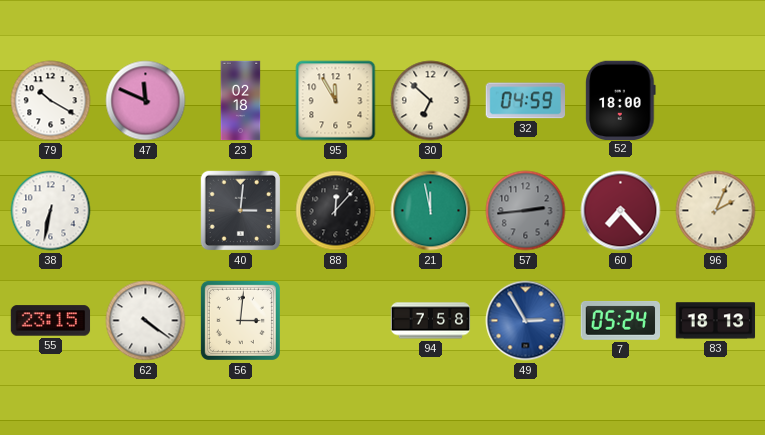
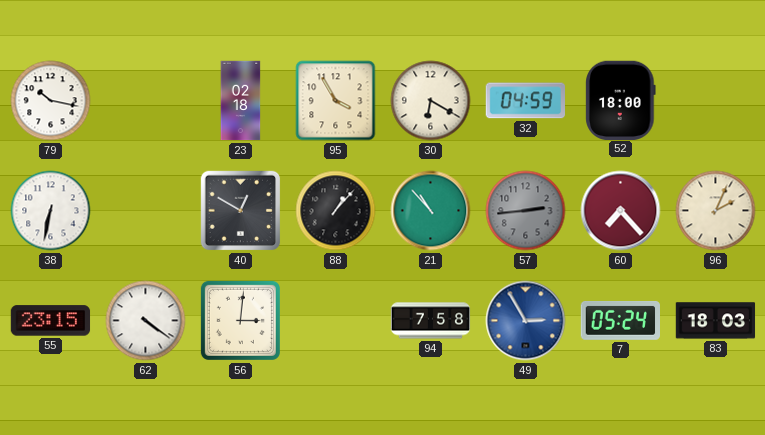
79: 10:20 -> 10:17
47: 11:49 -> none
95: 11:55 -> 3:55
30: 6:52 -> 6:20
40: 3:01 -> 12:50
88: 12:07 -> 1:07
21: 11:58 -> 10:53
83: 18:13 -> 18:03
